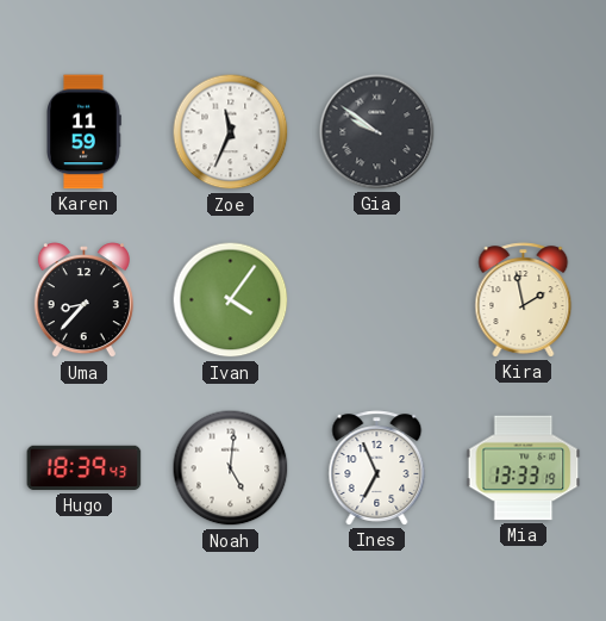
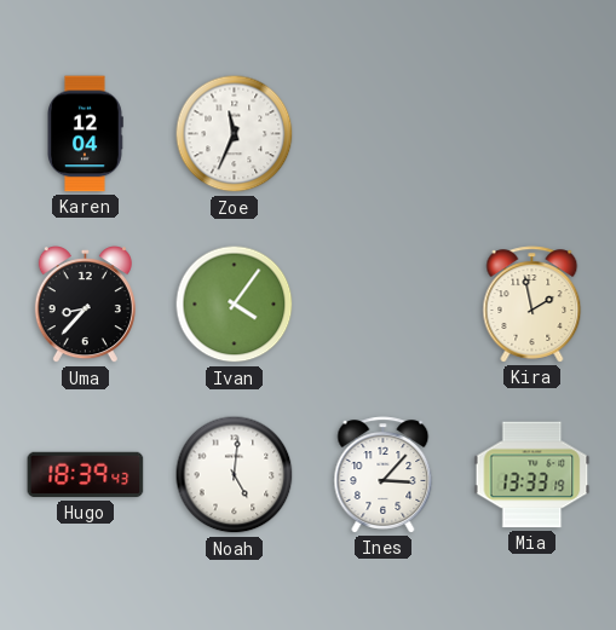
Karen: 11:59 -> 12:04
Gia: 9:51 -> none
Ines: 6:56 -> 3:07
